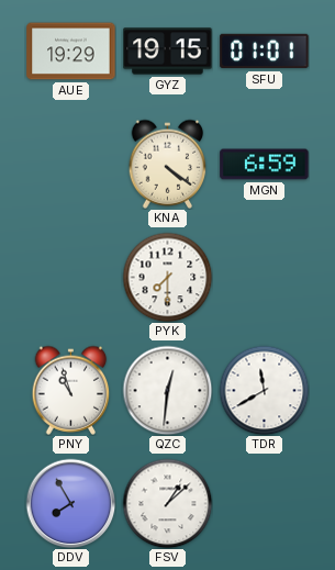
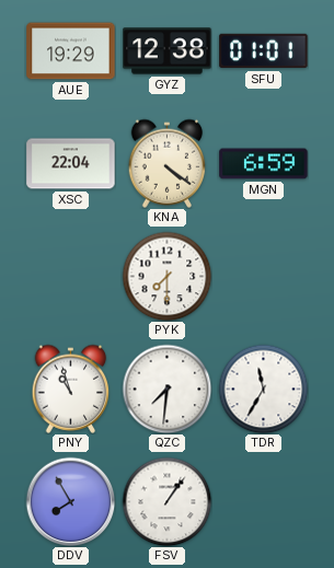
GYZ: 19:15 -> 12:38
XSC: none -> 22:04
QZC: 12:31 -> 7:31
TDR: 11:40 -> 11:35
FSV: 1:08 -> 1:06
